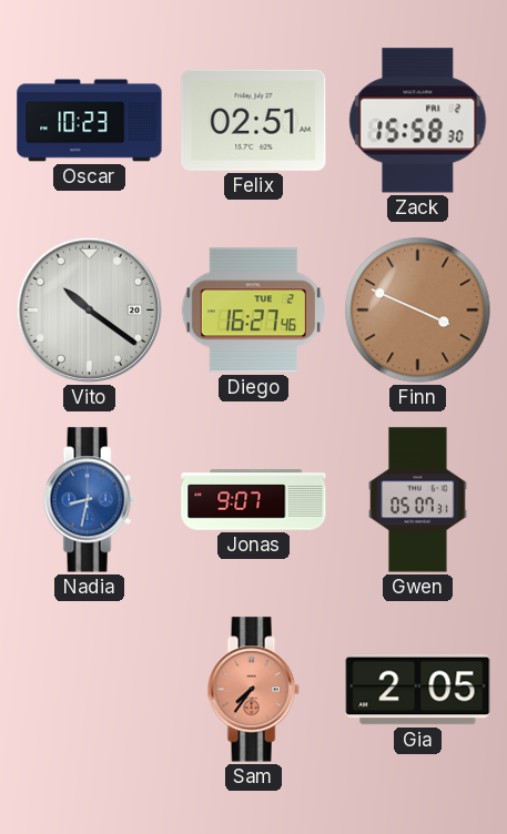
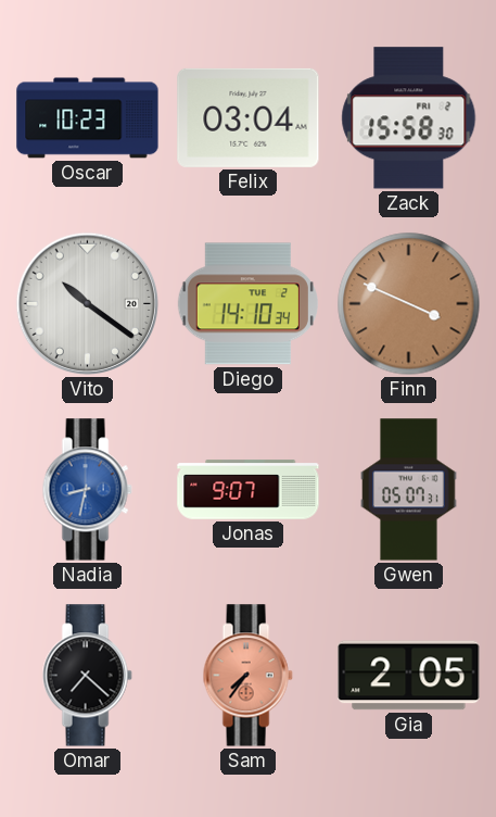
Felix: 02:51 -> 03:04
Diego: 16:27 -> 14:10
Omar: none -> 7:22
